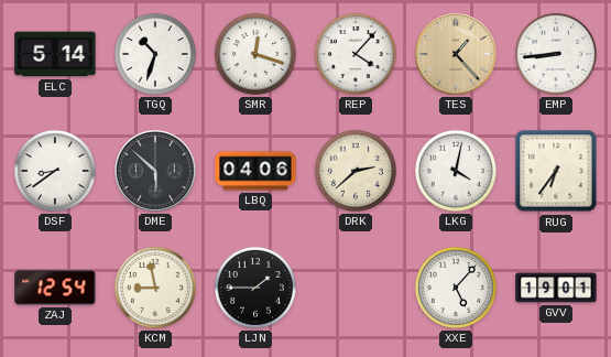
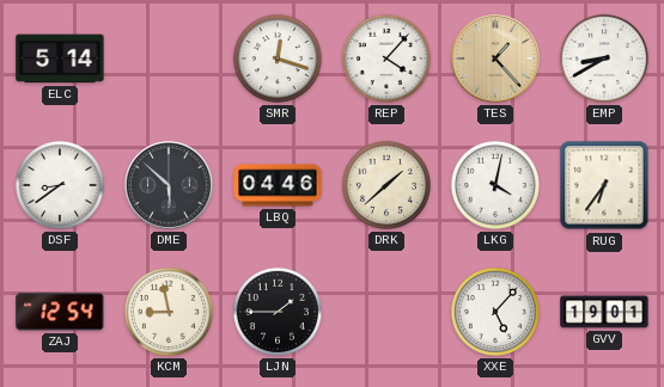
TGQ: 10:33 -> none
EMP: 8:44 -> 8:40
LBQ: 04:06 -> 04:46
DRK: 2:38 -> 1:38
